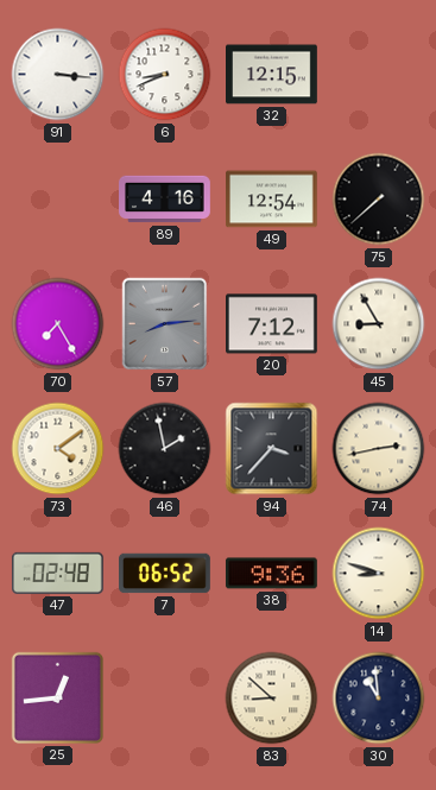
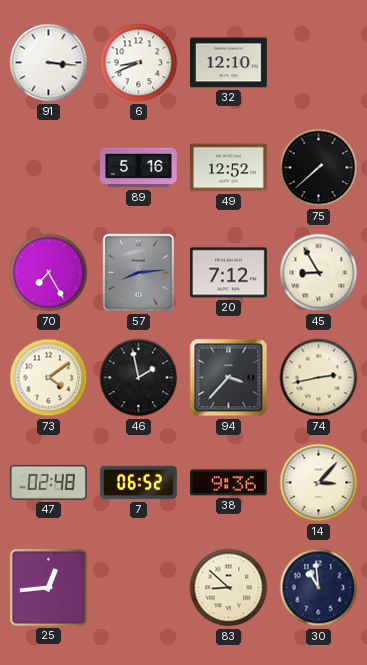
32: 12:15 -> 12:10
89: 4:16 -> 5:16
49: 12:54 -> 12:52
14: 8:48 -> 3:07
